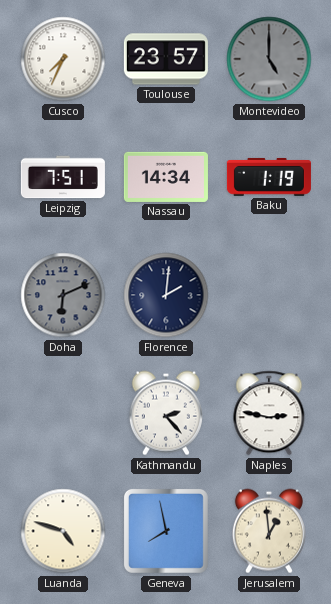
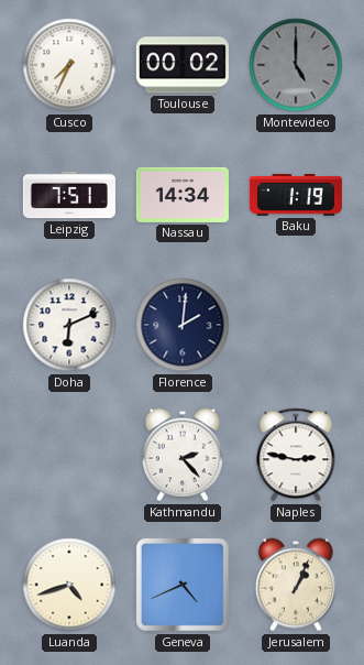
Toulouse: 23:57 -> 00:02
Doha dial: grey -> white
Luanda: 4:48 -> 4:42
Geneva: 7:58 -> 4:41
Jerusalem: 12:59 -> 1:04
